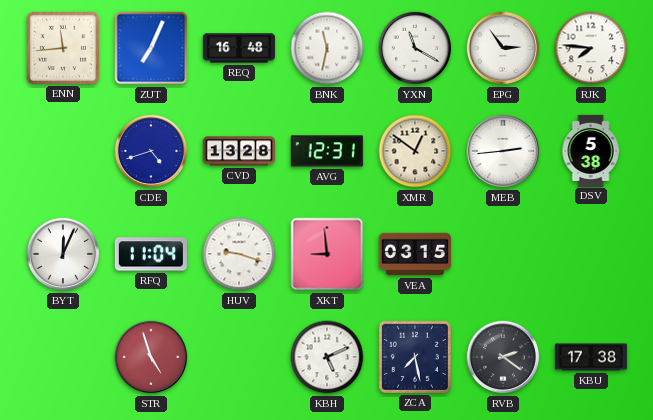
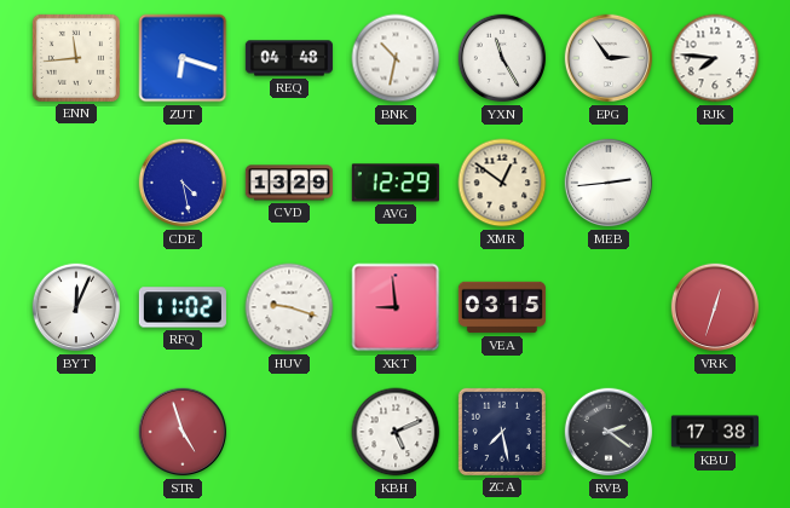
ZUT: 7:04 -> 6:18
REQ: 16:48 -> 04:48
BNK: 11:32 -> 10:32
YXN: 11:20 -> 11:25
CDE: 4:42 -> 4:28
CVD: 13:28 -> 13:29
AVG: 12:31 -> 12:29
DSV: 5:38 -> none
RFQ: 11:04 -> 11:02
VRK: none -> 12:33
